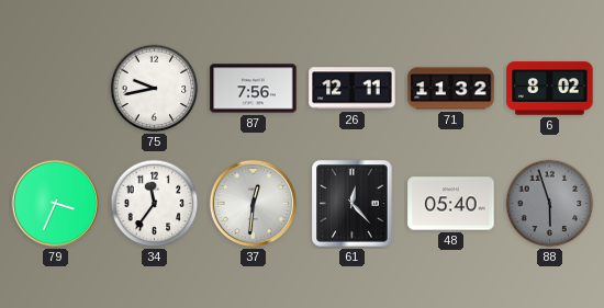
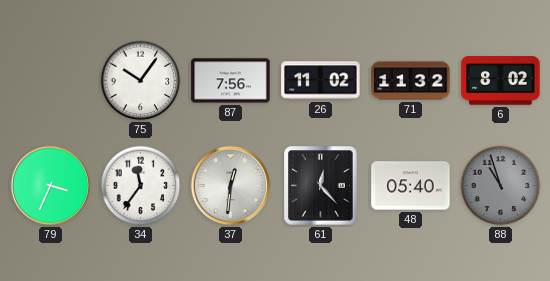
75: 9:43 -> 10:06
26: 12:11 -> 11:02
88: 5:57 -> 10:57
